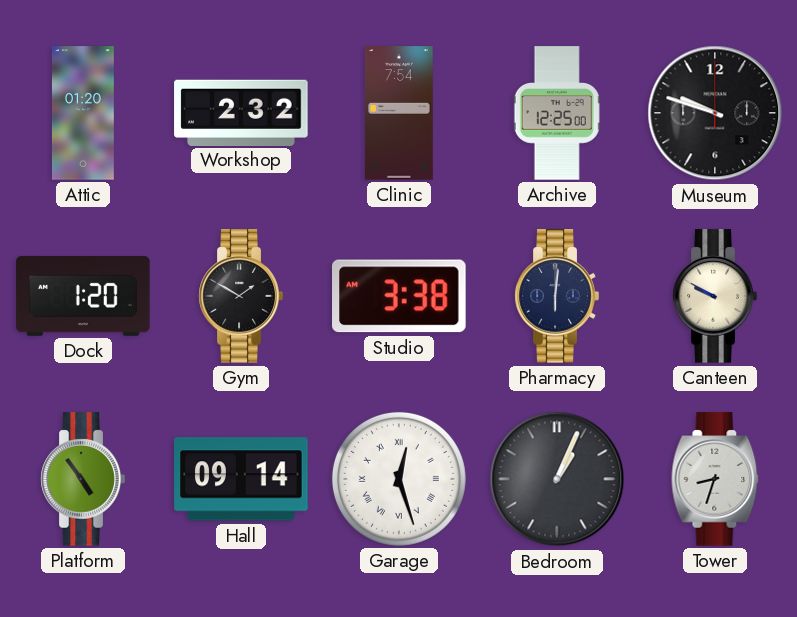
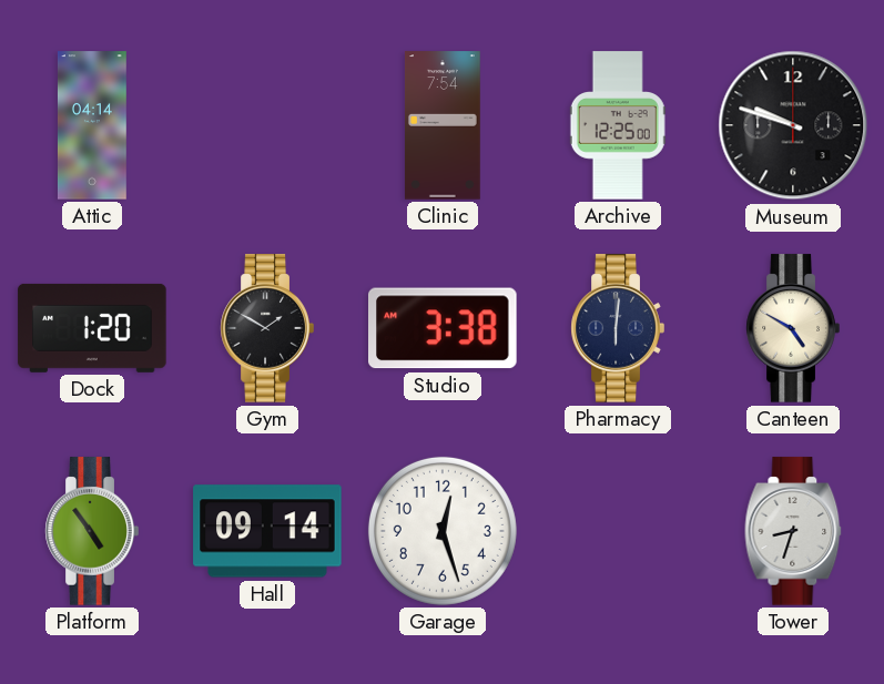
Attic: 01:20 -> 04:14
Workshop: 2:32 -> none
Canteen: 9:50 -> 4:50
Garage numerals: Roman -> Arabic
Bedroom: 1:04 -> none
